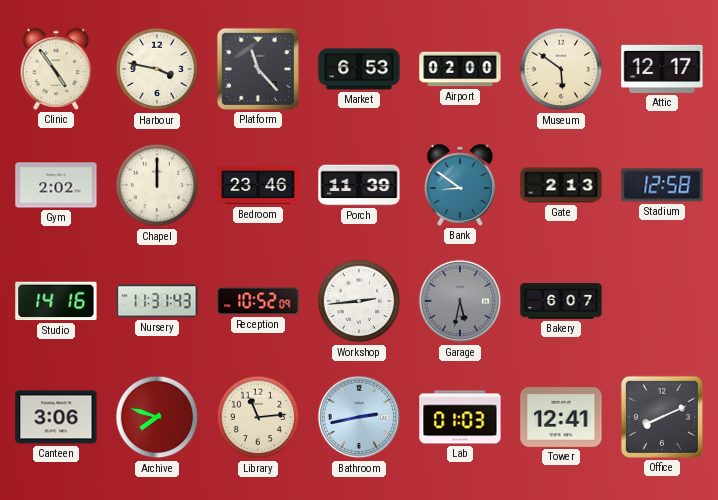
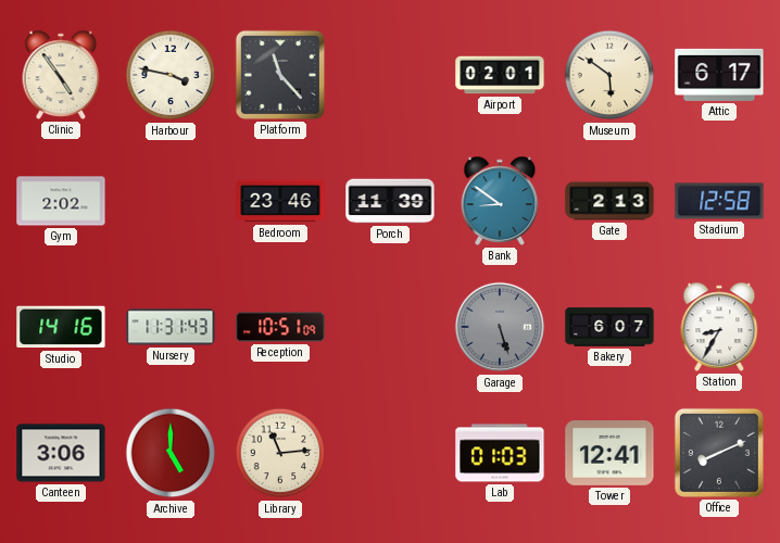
Market: 6:53 -> none
Airport: 02:00 -> 02:01
Attic: 12:17 -> 6:17
Chapel: 12:00 -> none
Reception: 10:52 -> 10:51
Workshop: 2:44 -> none
Garage: 5:32 -> 5:27
Station: none -> 8:35
Archive: 7:48 -> 5:00
Bathroom: 2:43 -> none
